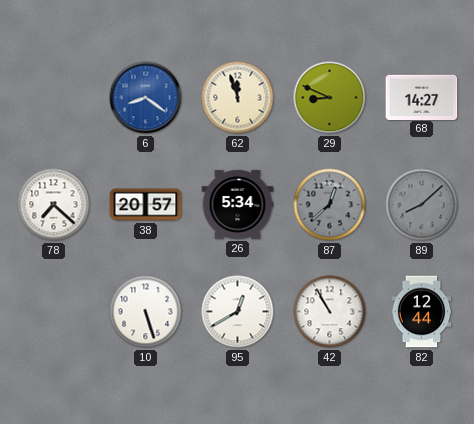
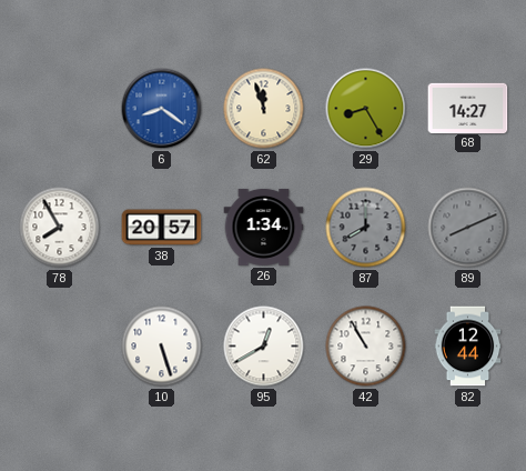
29: 8:49 -> 8:25
78: 7:22 -> 7:55
26: 5:34 -> 1:34
87: 12:38 -> 8:00
89: 8:08 -> 8:11
